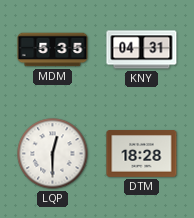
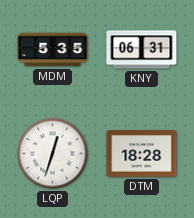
KNY: 04:31 -> 06:31
LQP: 12:30 -> 12:33
